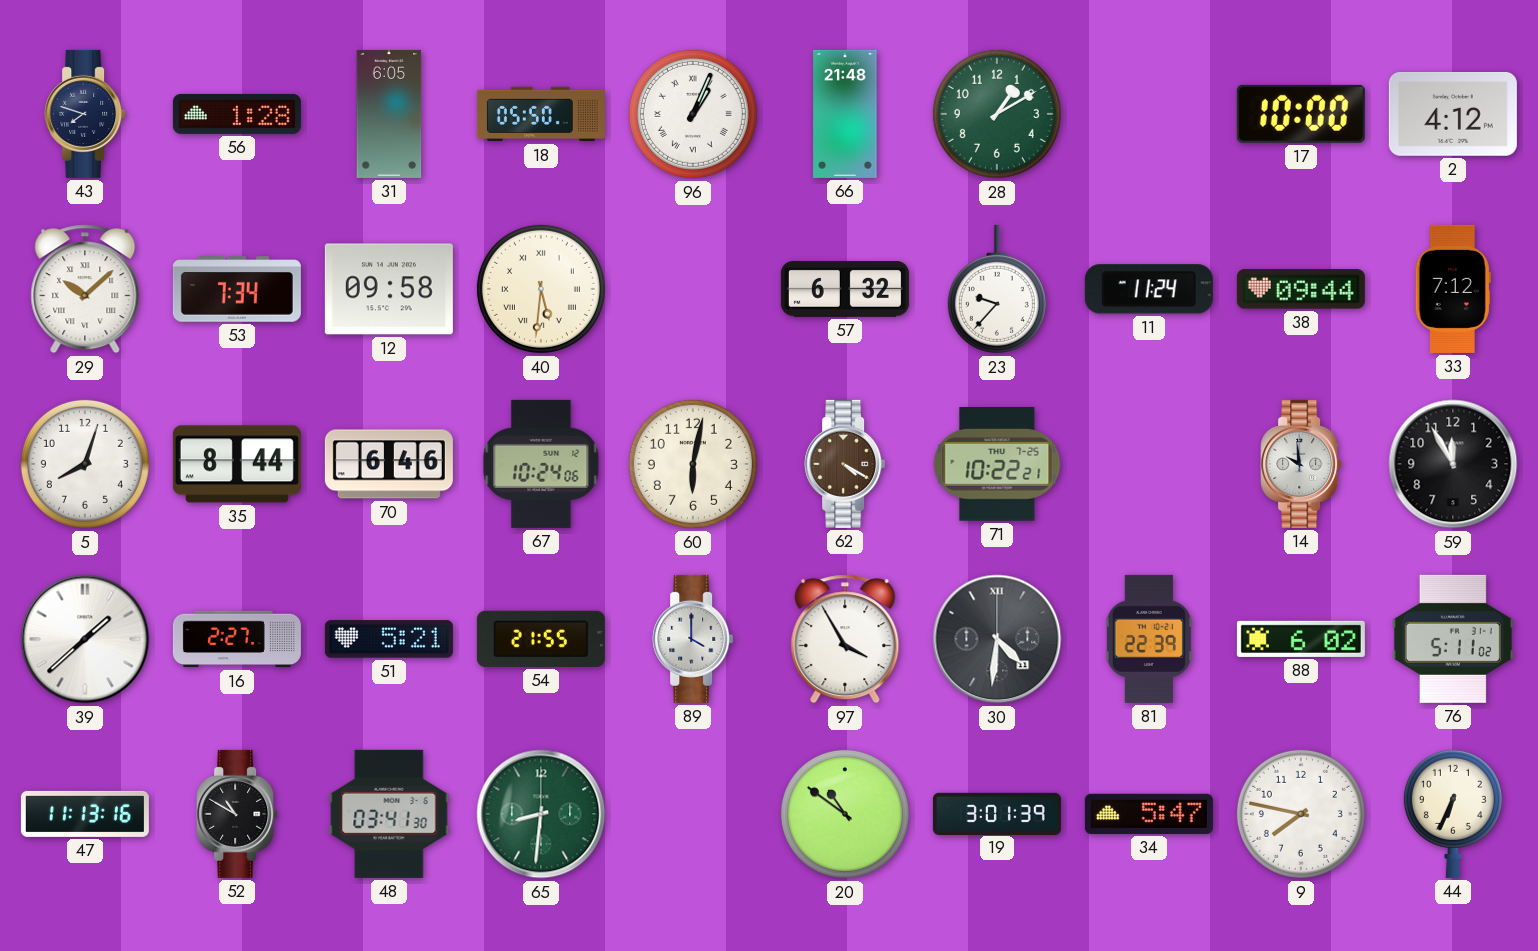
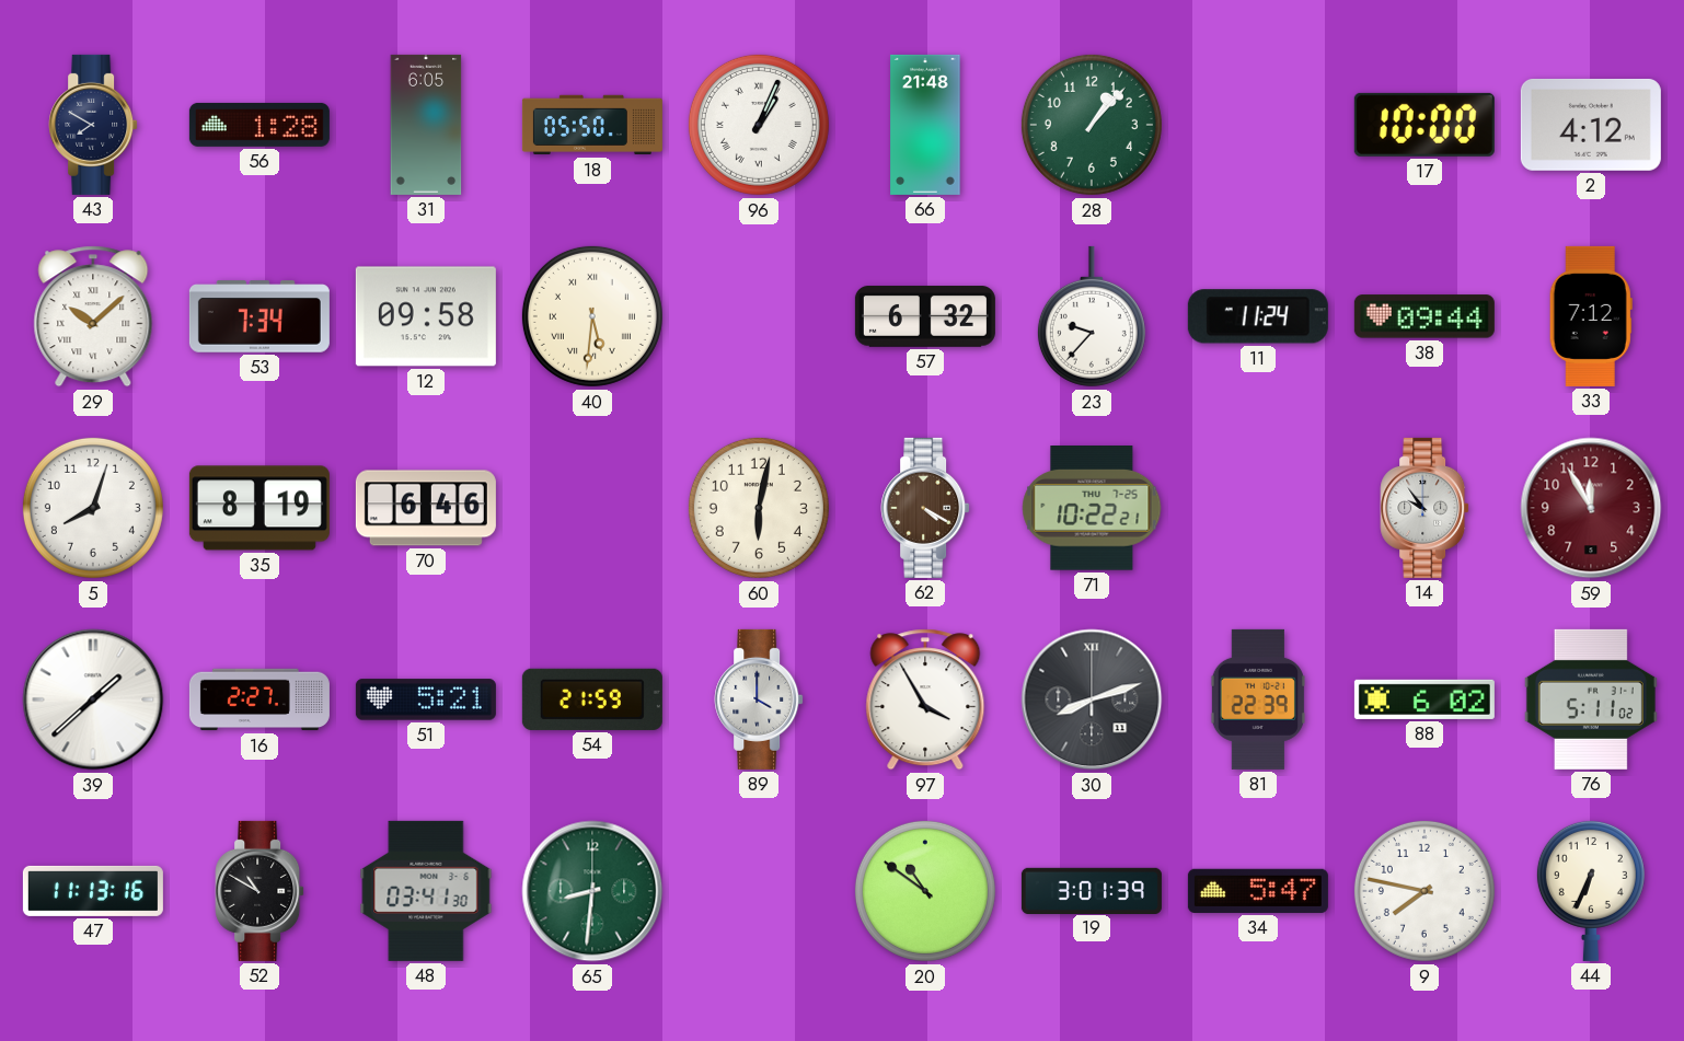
43: 7:48 -> 7:50
28: 1:10 -> 1:07
35: 8:44 -> 8:19
67: 10:24 -> none
14: 9:59 -> 9:54
59 dial: black -> burgundy
54: 21:55 -> 21:59
30: 4:31 -> 8:12
